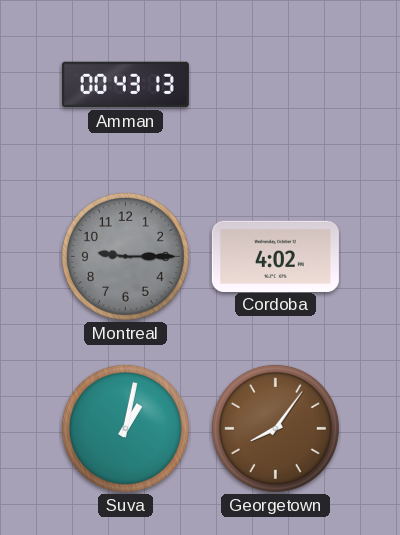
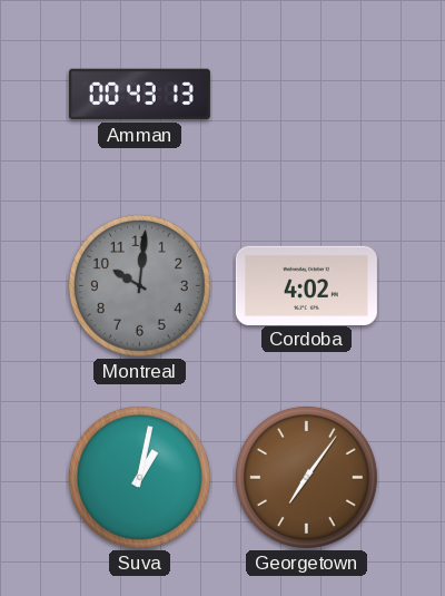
Montreal: 9:15 -> 10:01
Georgetown: 8:06 -> 7:06
